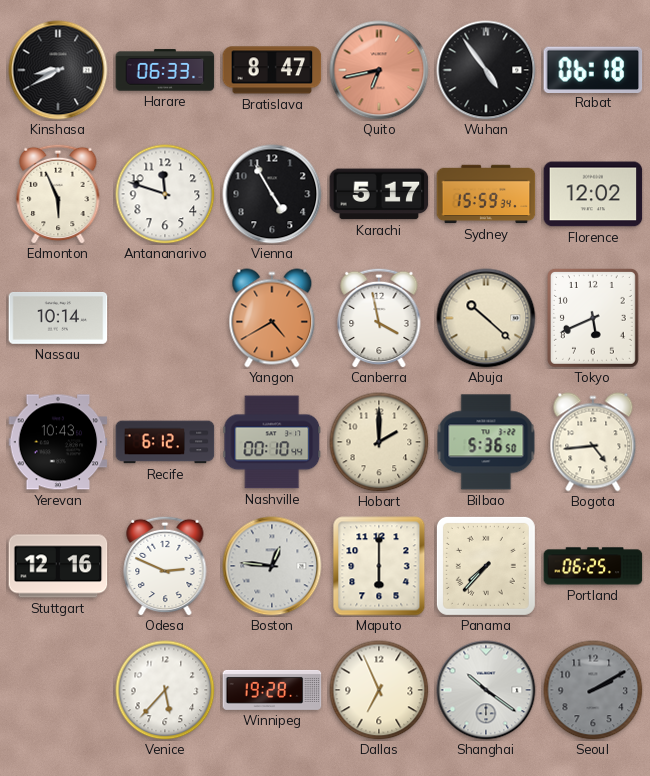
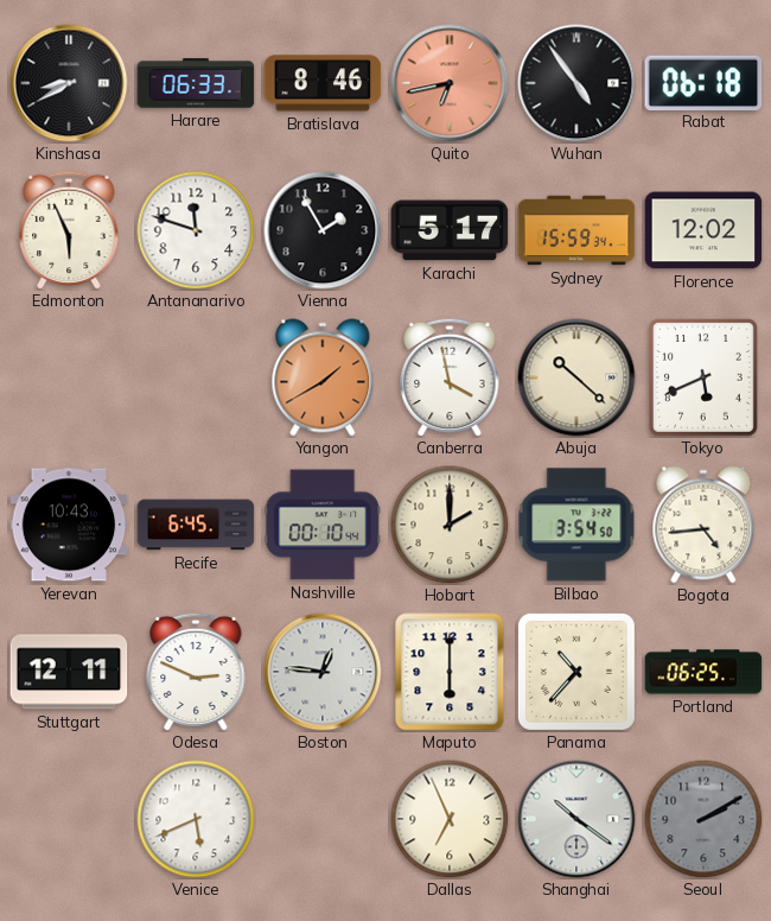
Bratislava: 8:47 -> 8:46
Vienna: 4:55 -> 1:55
Nassau: 10:14 -> none
Yangon: 4:40 -> 1:40
Recife: 6:12 -> 6:45
Bilbao: 5:36 -> 3:54
Stuttgart: 12:16 -> 12:11
Panama: 7:37 -> 10:37
Venice: 5:37 -> 5:41
Winnipeg: 19:28 -> none
